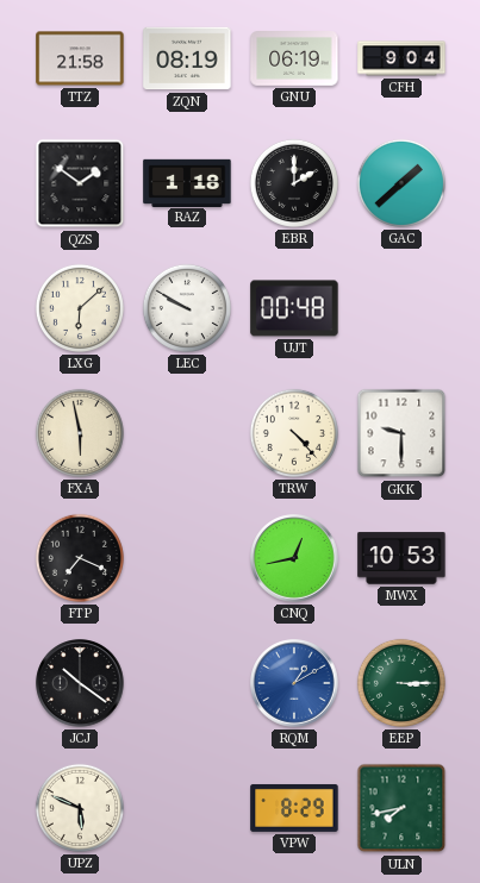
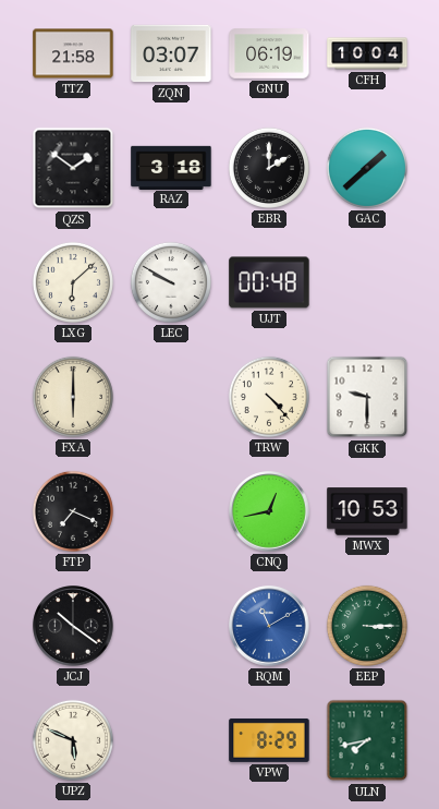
ZQN: 08:19 -> 03:07
CFH: 9:04 -> 10:04
RAZ: 1:18 -> 3:18
FXA: 5:58 -> 6:00
RQM: 1:10 -> 11:10
